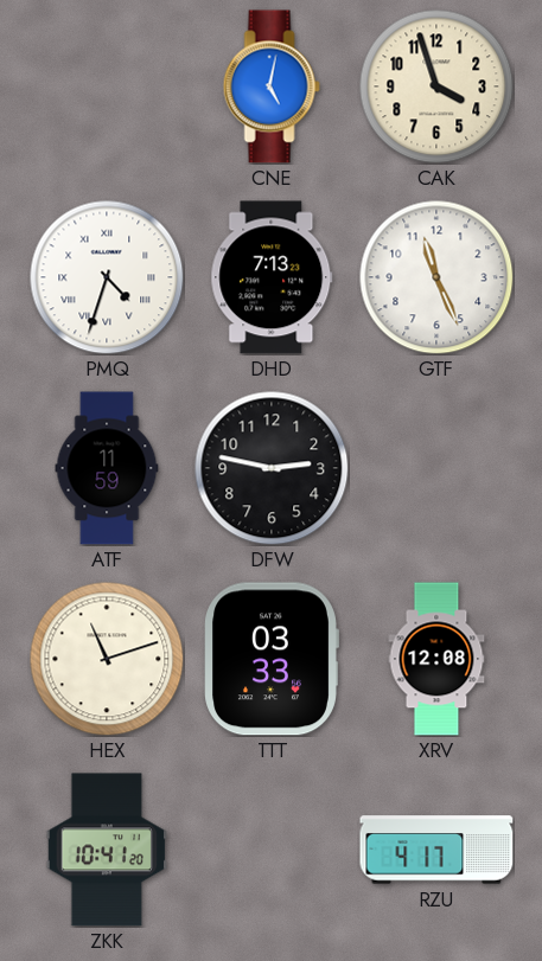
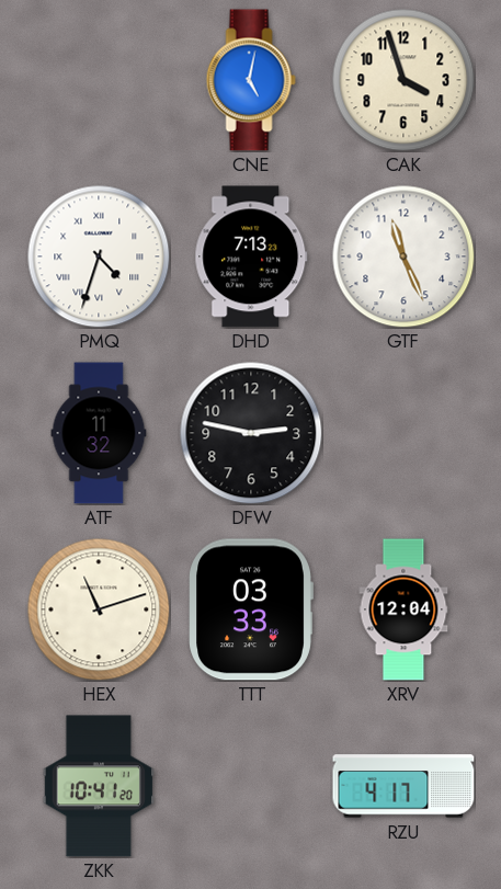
ATF: 11:59 -> 11:32
XRV: 12:08 -> 12:04
